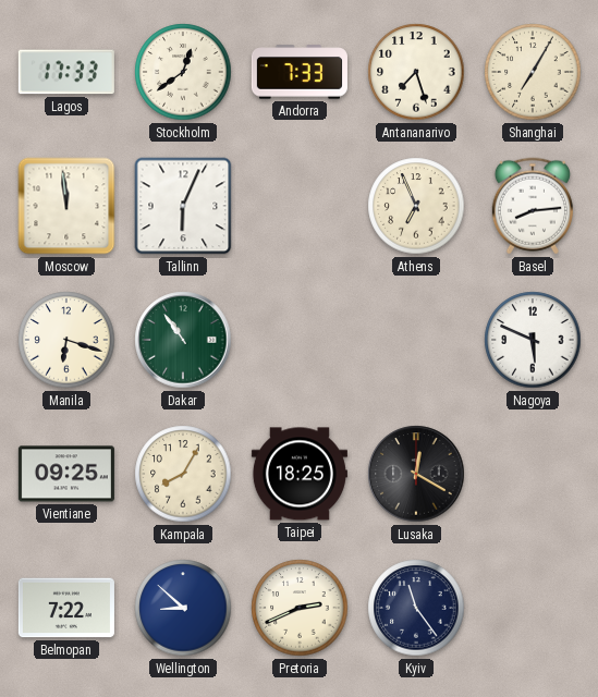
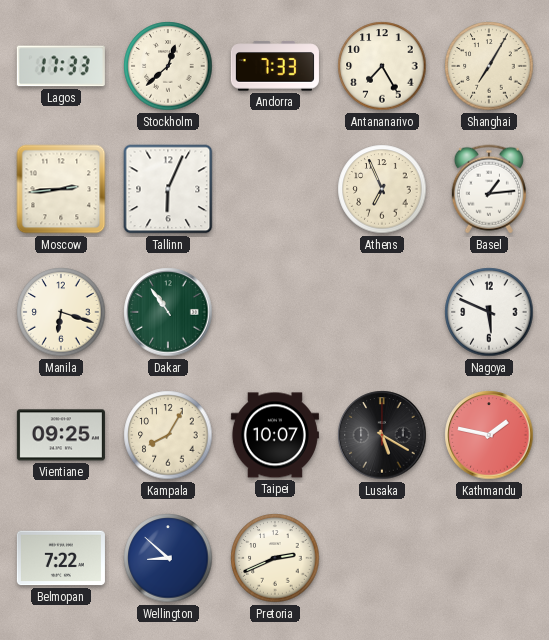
Stockholm: 12:39 -> 12:38
Antananarivo: 7:27 -> 7:25
Moscow: 11:59 -> 2:44
Basel: 8:14 -> 1:14
Taipei: 18:25 -> 10:07
Lusaka: 12:20 -> 5:20
Kathmandu: none -> 1:47
Kyiv: 11:24 -> none
